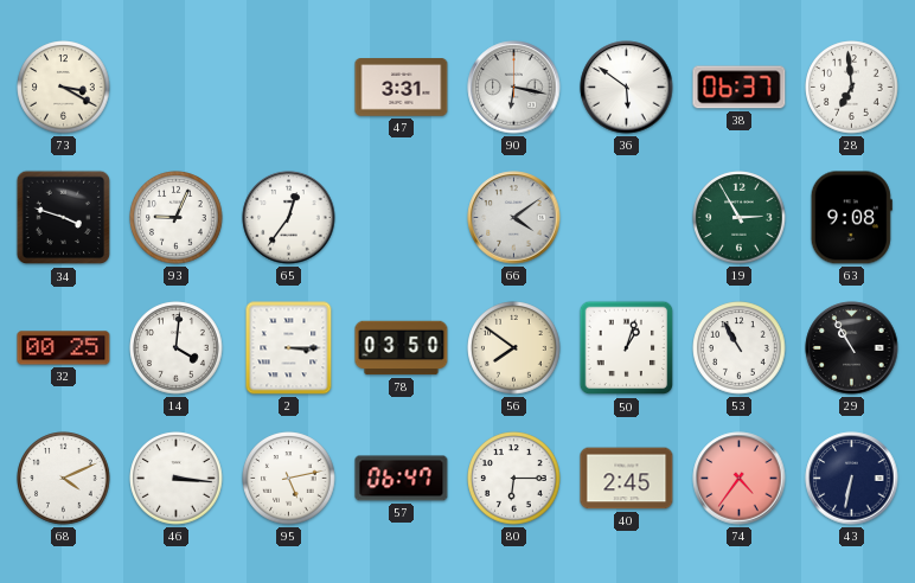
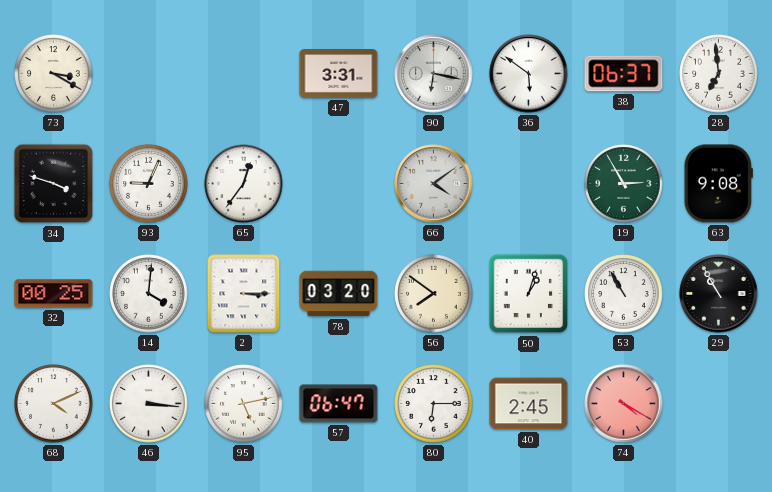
78: 03:50 -> 03:20
74: 4:36 -> 4:20
43: 6:32 -> none
